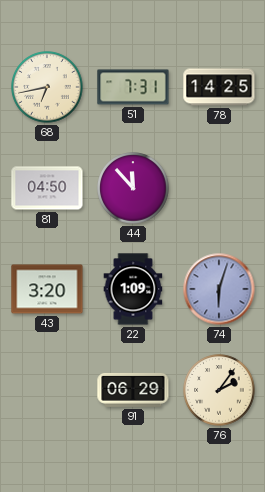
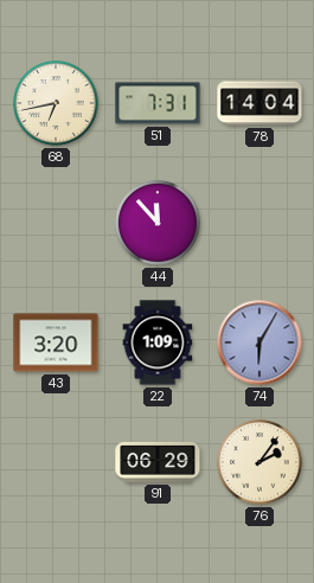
78: 14:25 -> 14:04
81: 04:50 -> none
74: 6:03 -> 6:05
